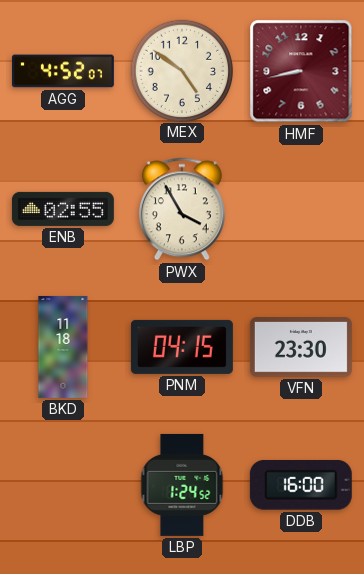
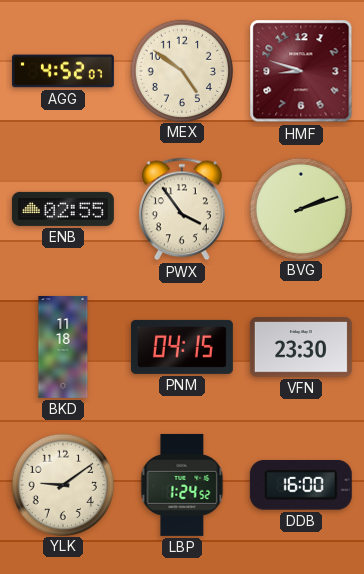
HMF: 8:43 -> 8:48
PWX: 3:55 -> 3:54
BVG: none -> 2:12
YLK: none -> 9:09
